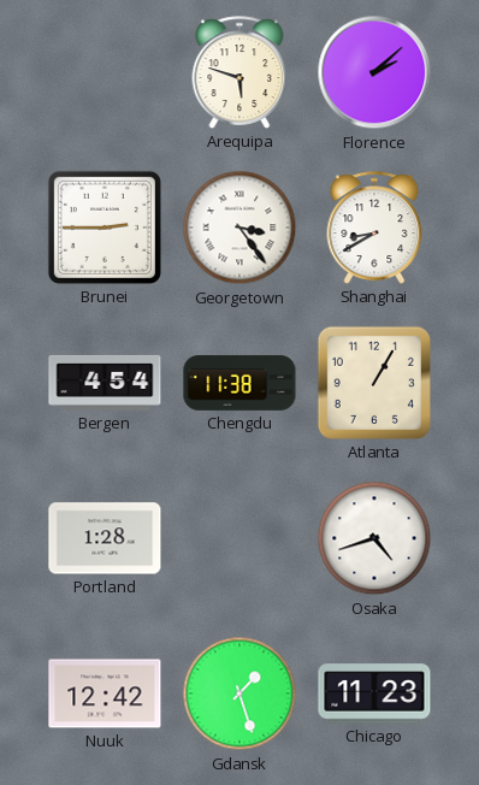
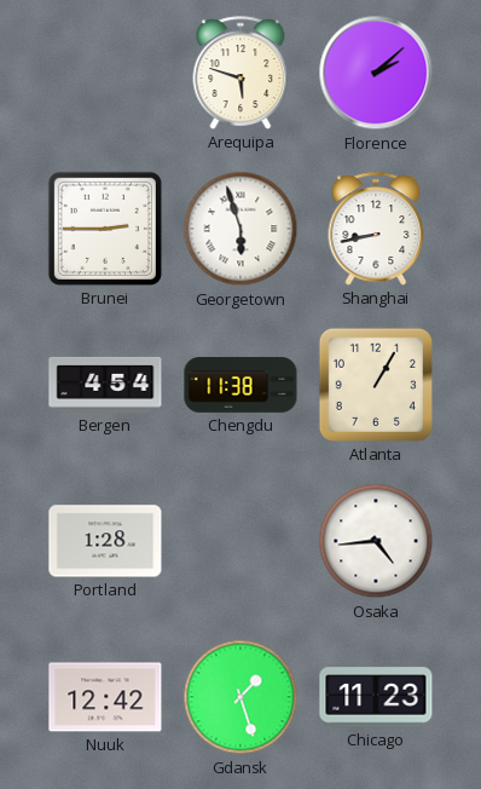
Georgetown: 3:24 -> 5:57
Shanghai: 8:40 -> 8:43
Osaka: 4:42 -> 4:44
